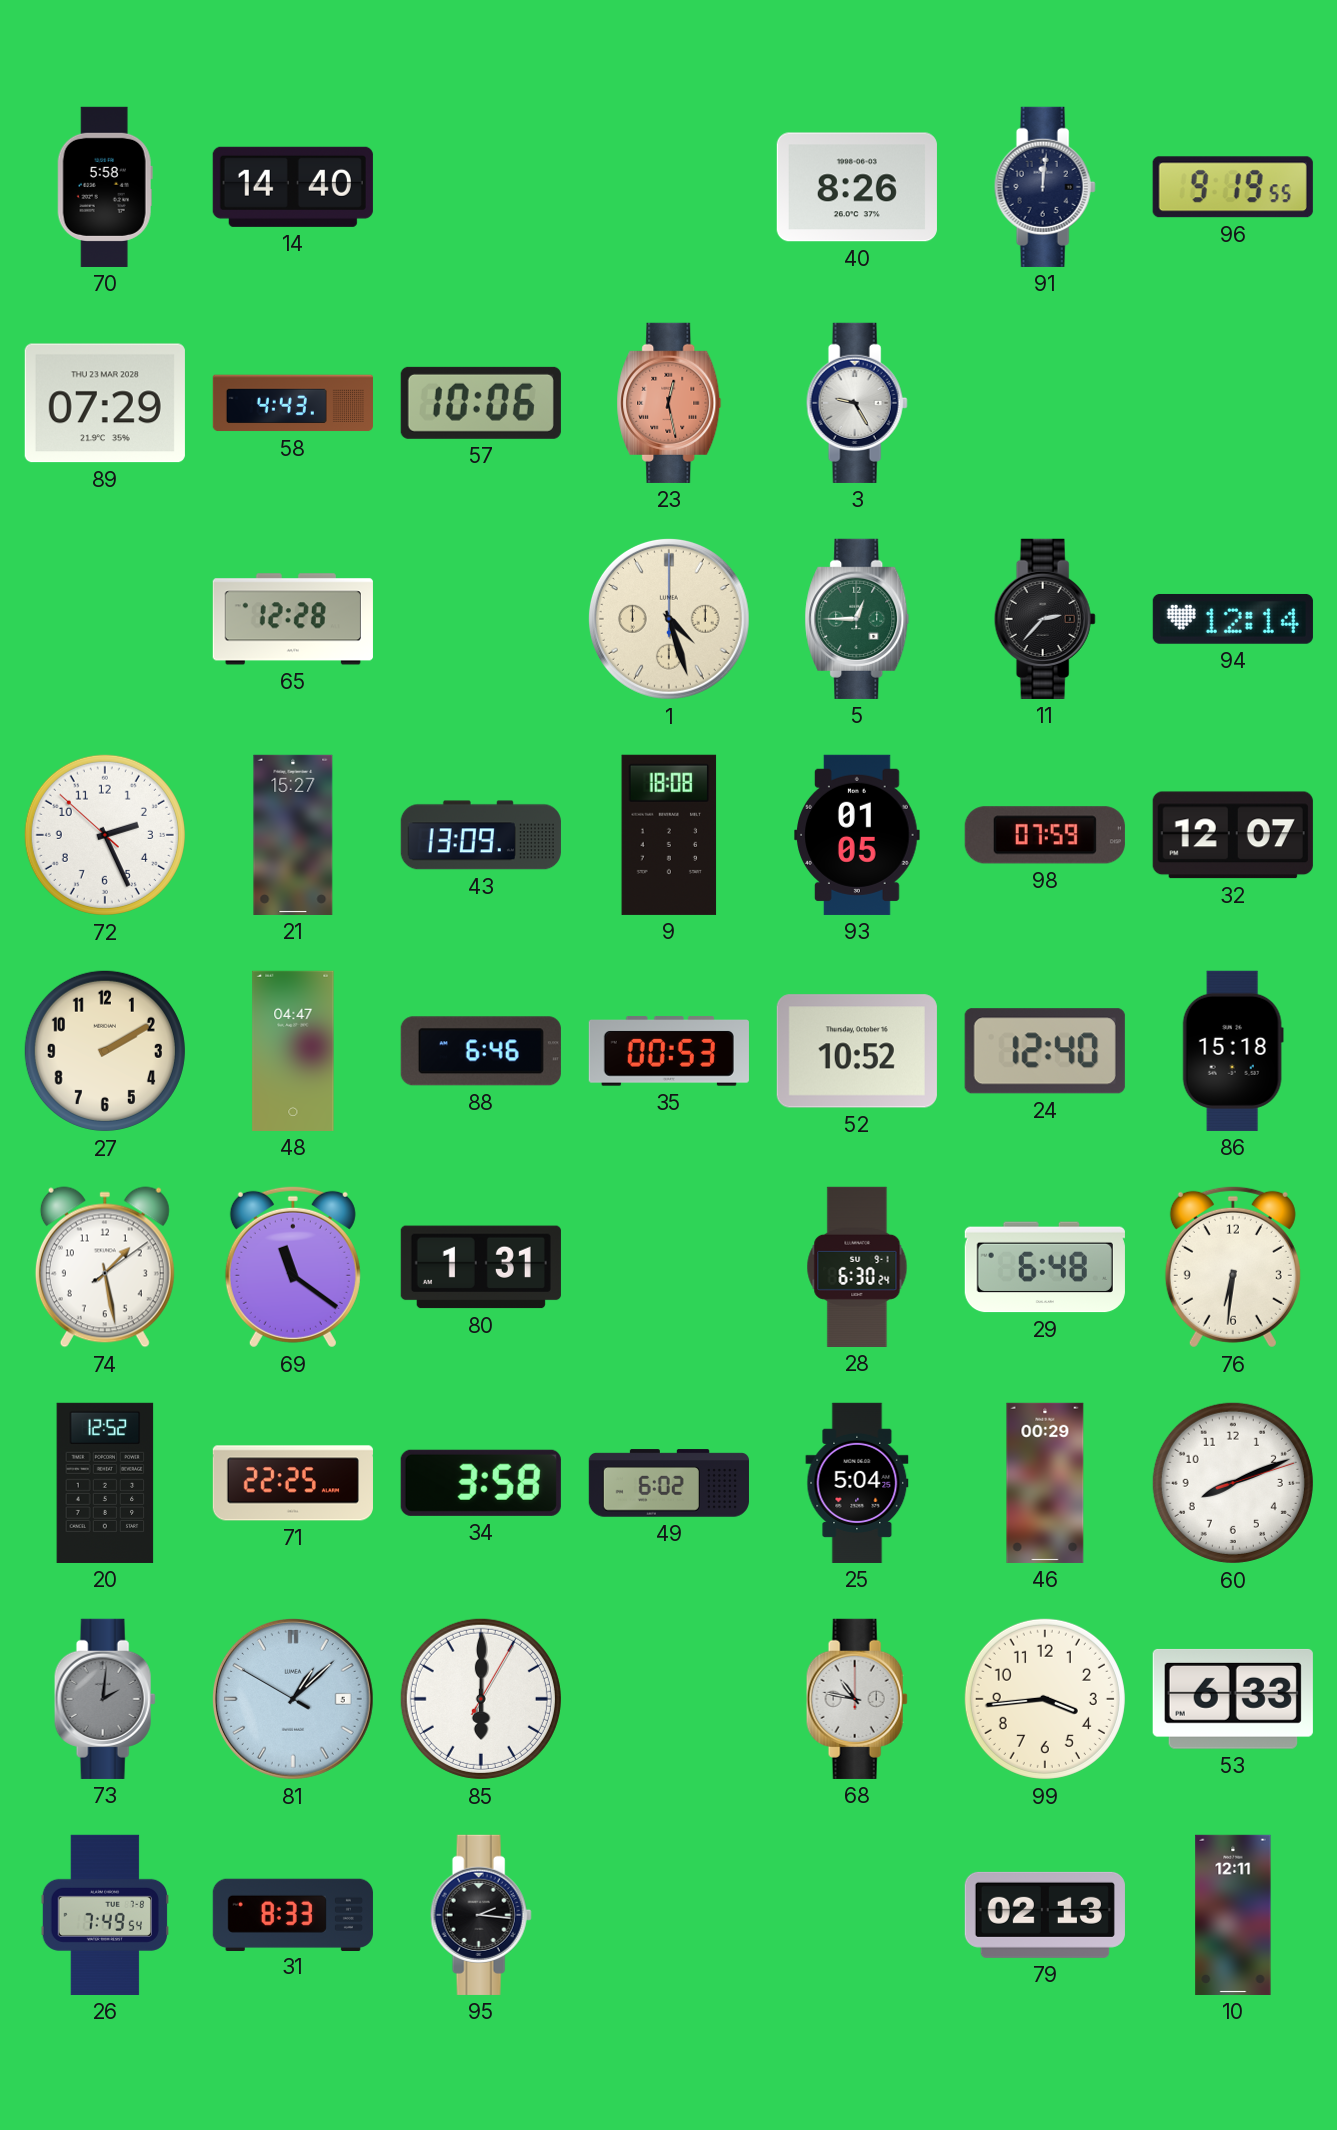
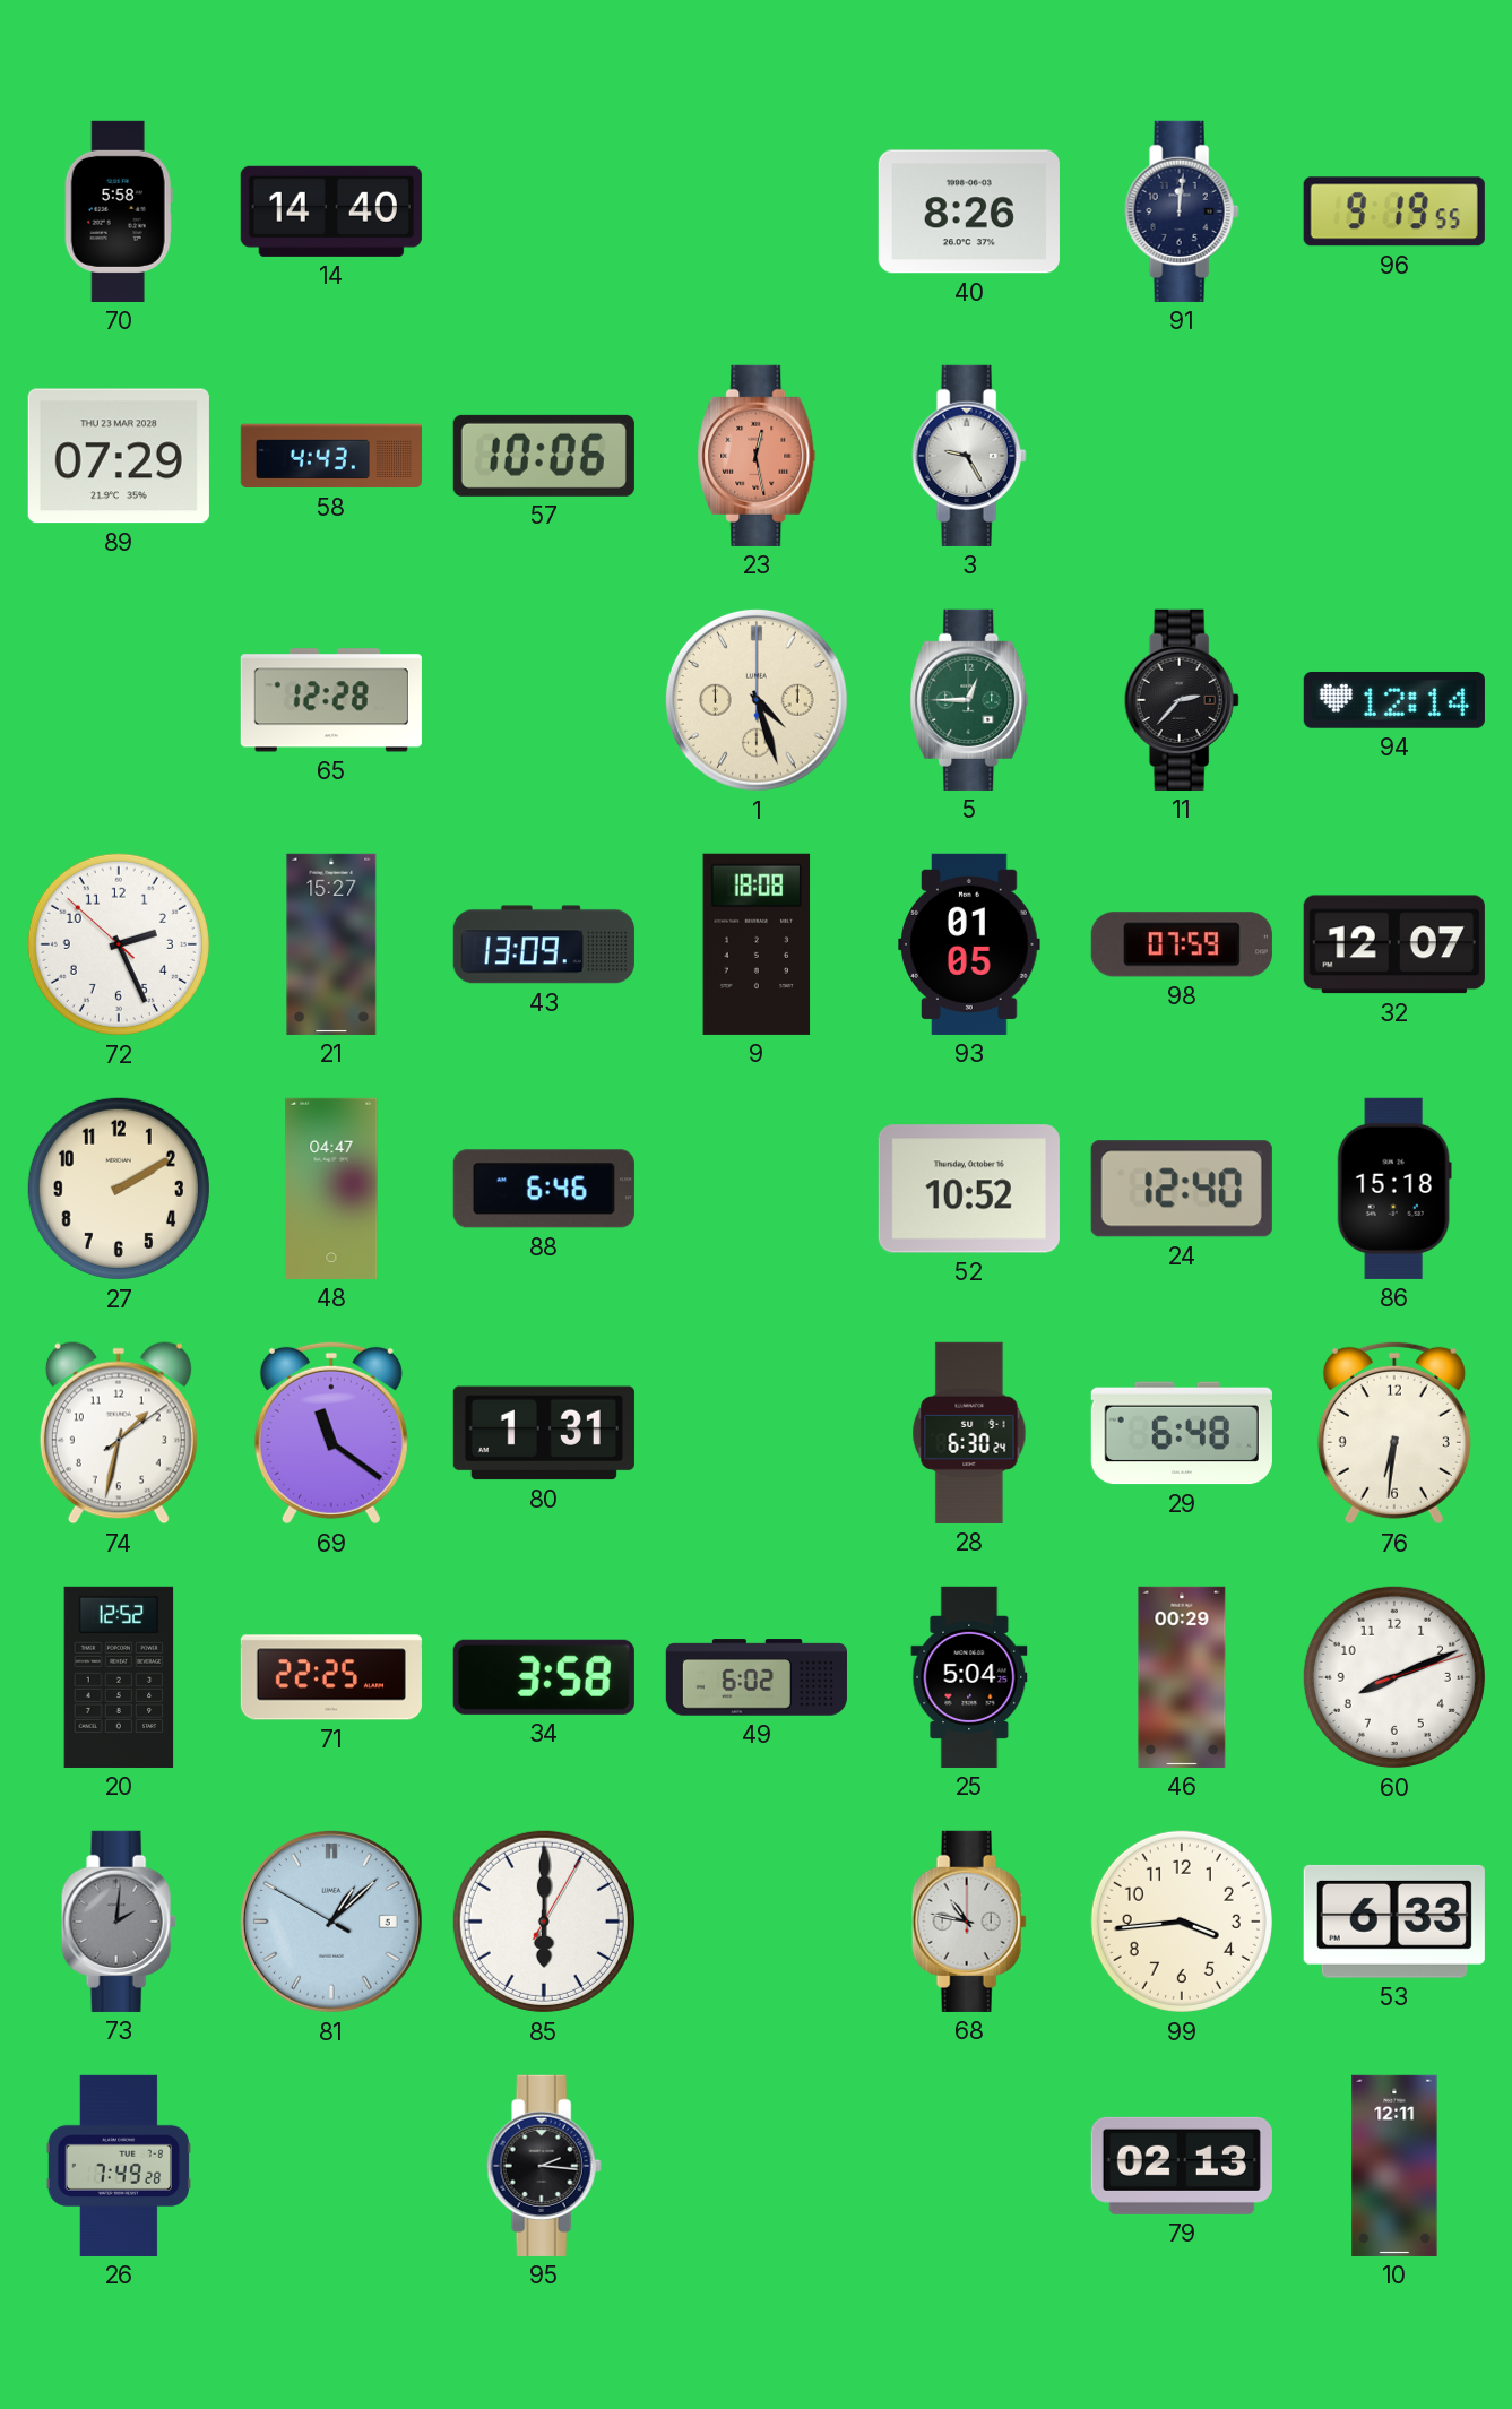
35: 00:53 -> none
74: 1:28 -> 1:32
26: 7:49:54 -> 7:49:28
31: 8:33 -> none
